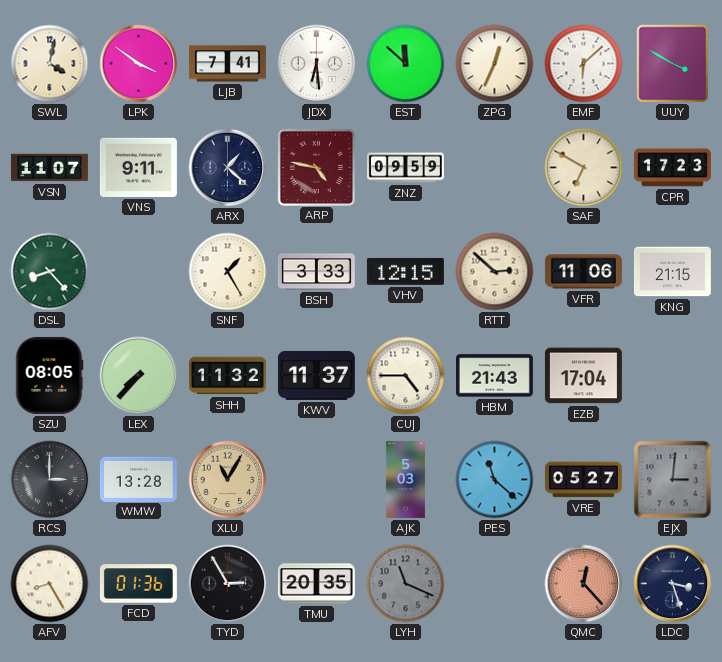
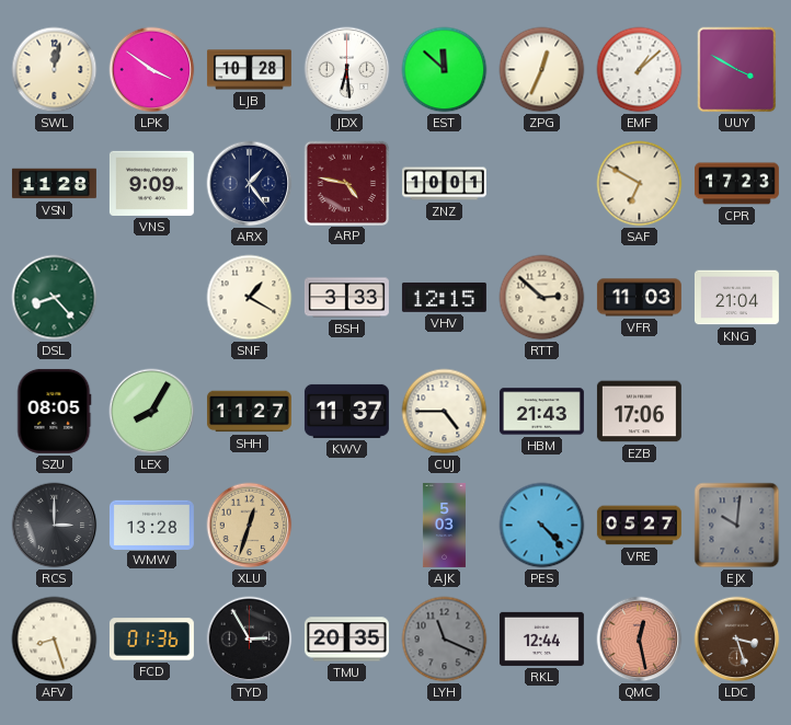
SWL: 4:02 -> 12:02
LJB: 7:41 -> 10:28
EMF: 6:08 -> 1:08
VSN: 11:07 -> 11:28
VNS: 9:11 -> 9:09
ARX: 1:22 -> 1:24
ZNZ: 09:59 -> 10:01
SNF: 1:25 -> 1:20
VFR: 11:06 -> 11:03
KNG: 21:15 -> 21:04
LEX: 7:37 -> 8:05
SHH: 11:32 -> 11:27
EZB: 17:04 -> 17:06
XLU: 11:05 -> 12:33
PES: 11:22 -> 4:23
EJX: 3:01 -> 10:01
AFV: 8:25 -> 8:27
RKL: none -> 12:44
QMC: 12:23 -> 12:28
LDC dial: navy -> brown
